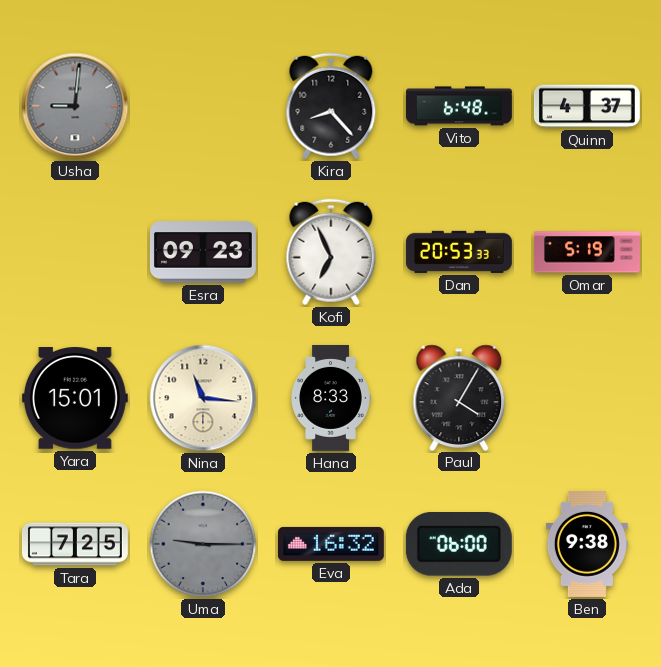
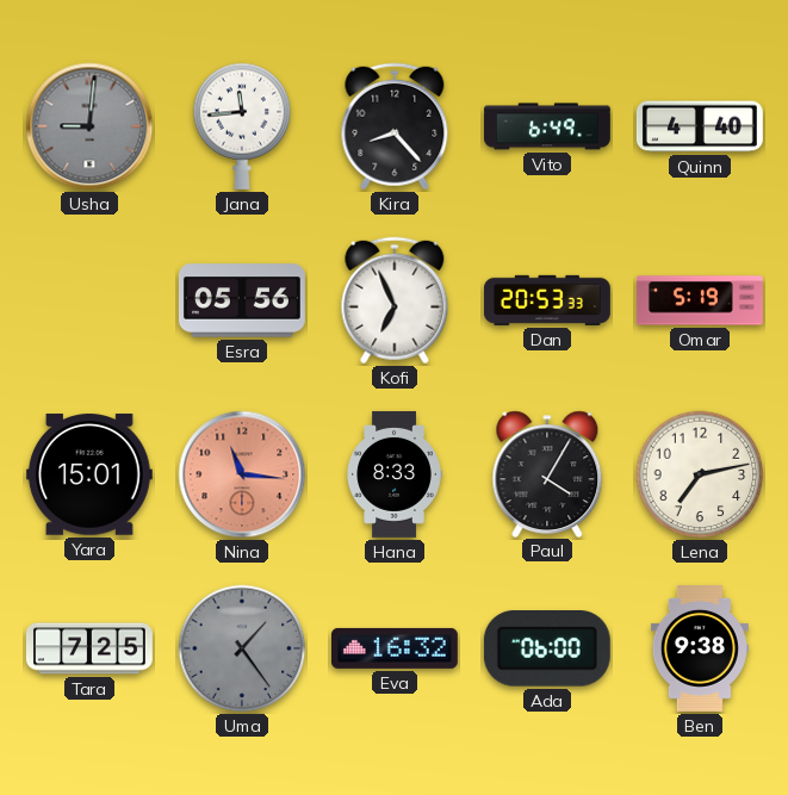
Jana: none -> 11:44
Vito: 6:48 -> 6:49
Quinn: 4:37 -> 4:40
Esra: 09:23 -> 05:56
Nina dial: cream -> salmon
Lena: none -> 7:13
Uma: 9:15 -> 1:24
